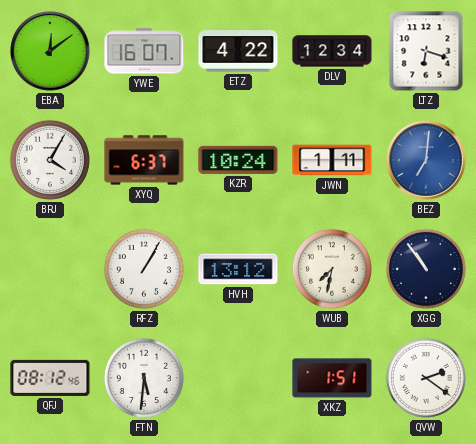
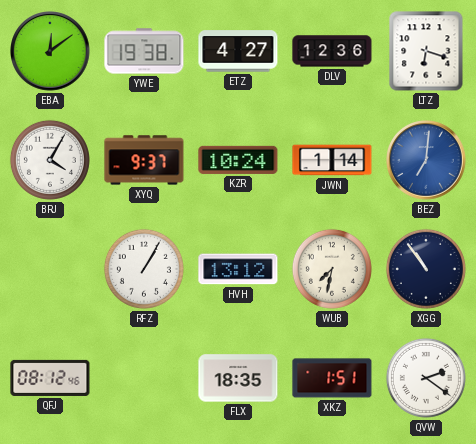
YWE: 16:07 -> 19:38
ETZ: 4:22 -> 4:27
DLV: 12:34 -> 12:36
XYQ: 6:37 -> 9:37
JWN: 1:11 -> 1:14
FTN: 5:31 -> none
FLX: none -> 18:35
